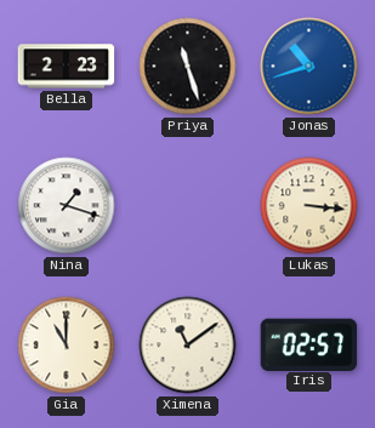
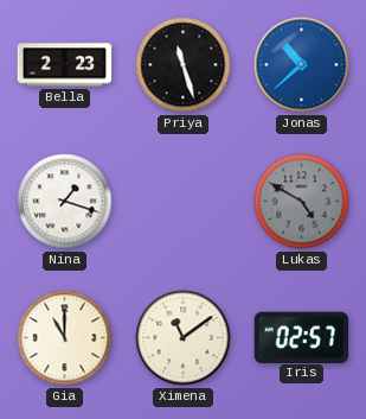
Jonas: 10:42 -> 10:38
Lukas: 3:16 -> 4:50
Lukas dial: cream -> grey
